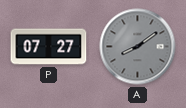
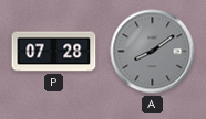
P: 07:27 -> 07:28
